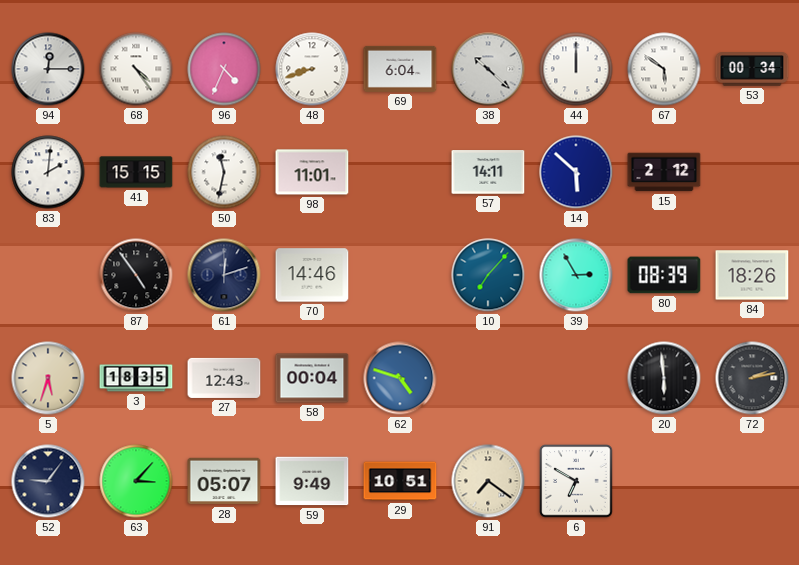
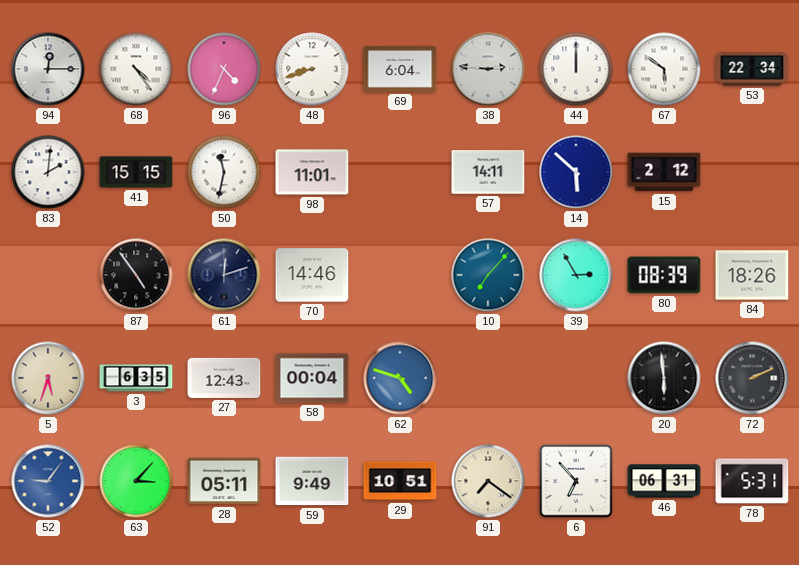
38: 10:22 -> 2:46
53: 00:34 -> 22:34
3: 18:35 -> 6:35
72: 2:13 -> 2:11
52 dial: navy -> blue
28: 05:07 -> 05:11
6: 6:50 -> 6:53
46: none -> 06:31
78: none -> 5:31
